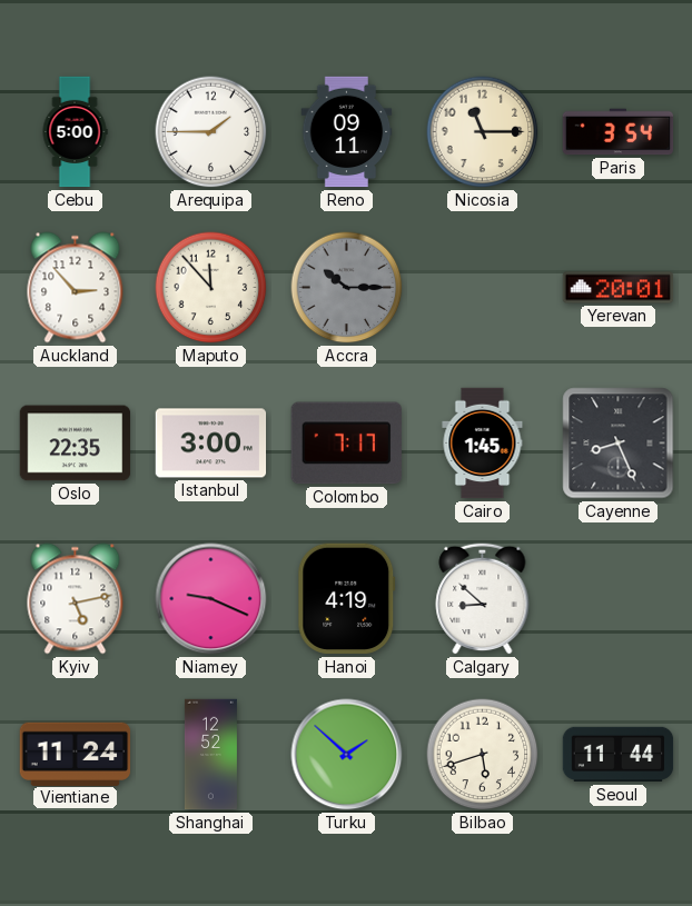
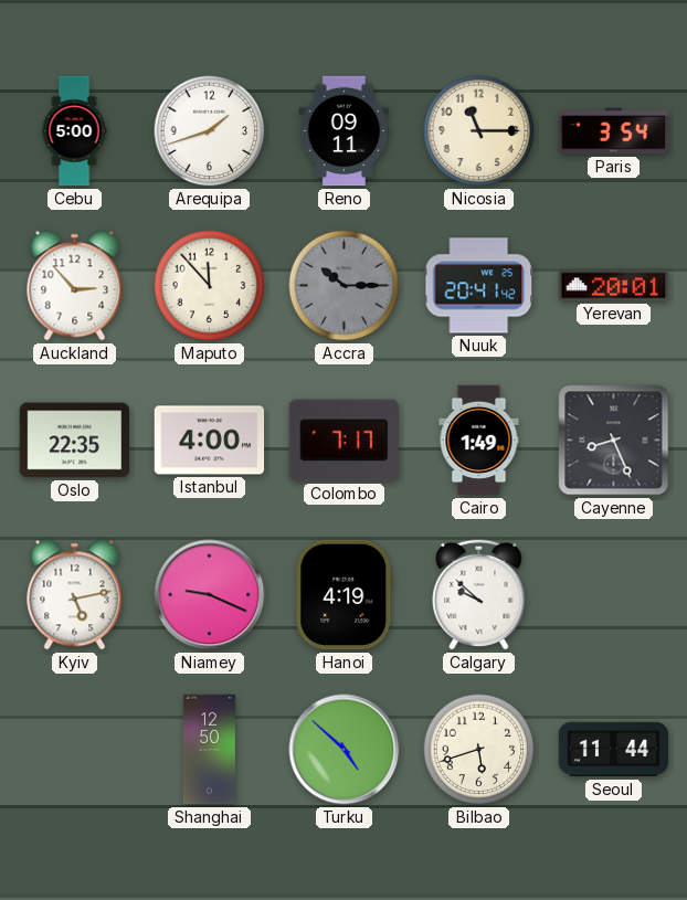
Arequipa: 1:45 -> 1:42
Nuuk: none -> 20:41
Istanbul: 3:00 -> 4:00
Cairo: 1:45 -> 1:49
Calgary: 8:52 -> 9:52
Vientiane: 11:24 -> none
Shanghai: 12:52 -> 12:50
Turku: 1:52 -> 4:52
